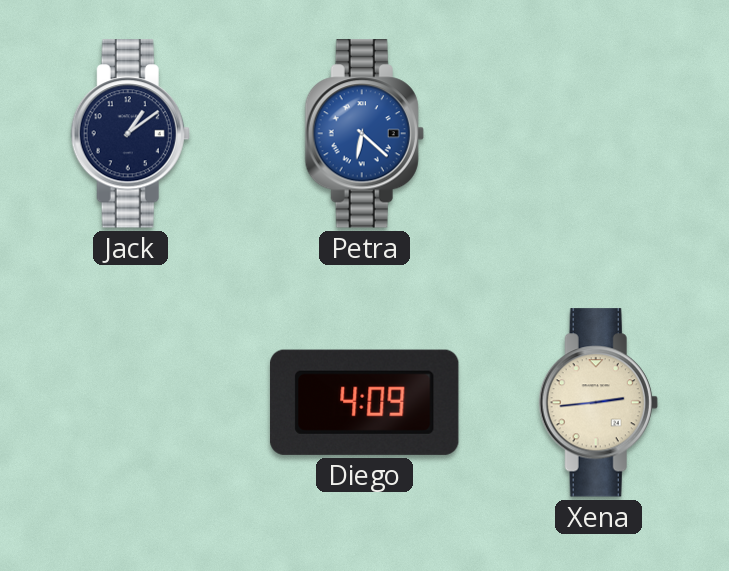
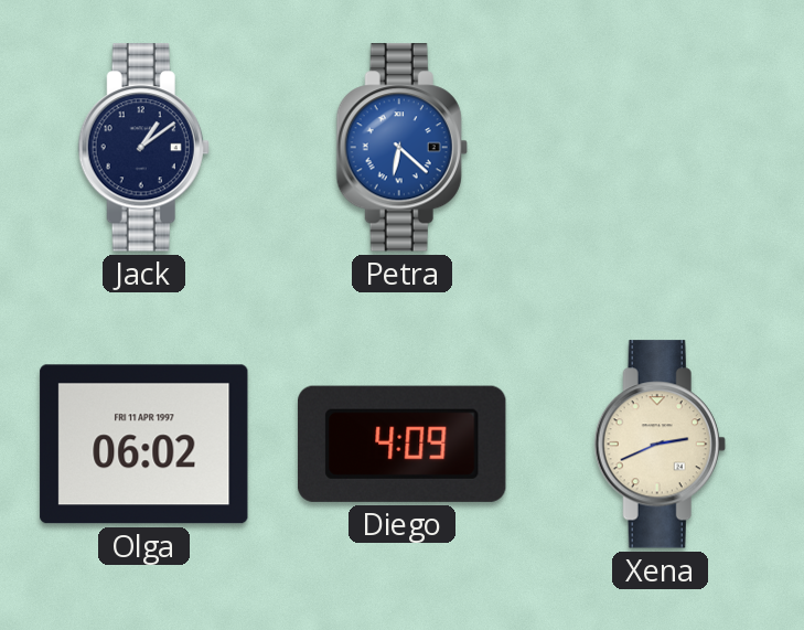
Olga: none -> 06:02
Xena: 2:44 -> 2:41
